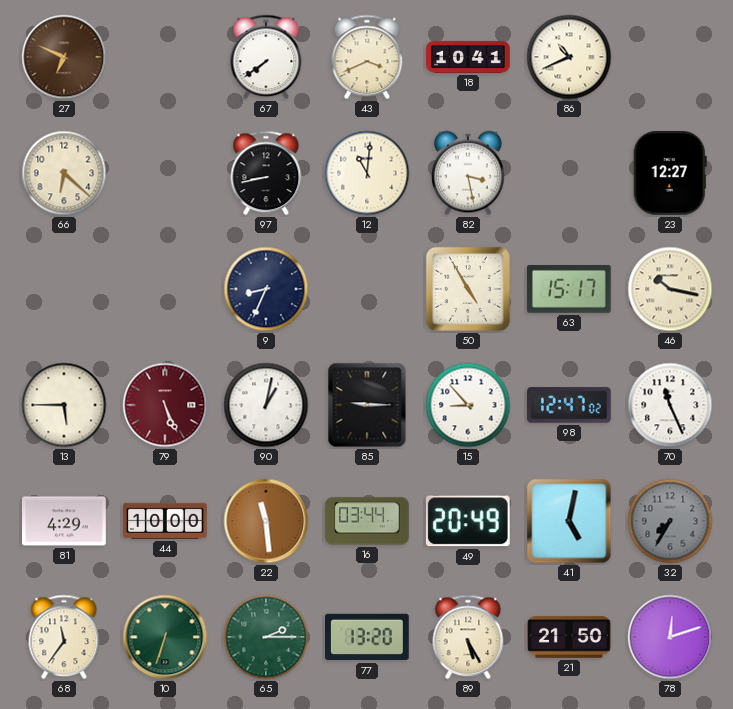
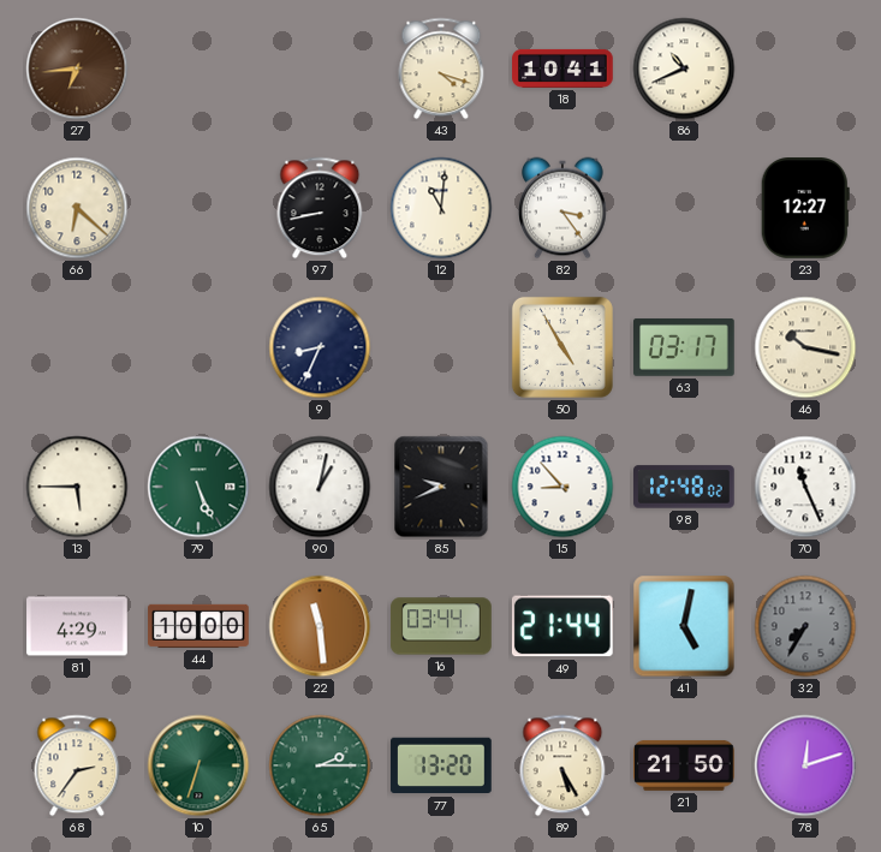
27: 6:49 -> 6:44
67: 7:39 -> none
43: 3:41 -> 4:18
82: 3:28 -> 3:24
63: 15:17 -> 03:17
79 dial: burgundy -> green
85: 9:15 -> 9:41
98: 12:47 -> 12:48
49: 20:49 -> 21:44
68: 11:36 -> 2:36
